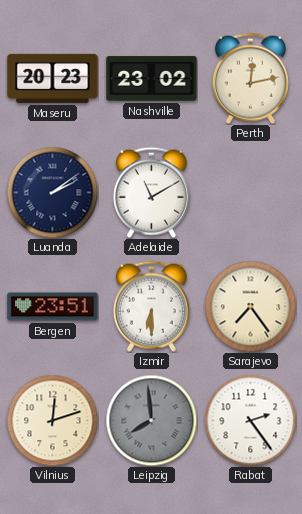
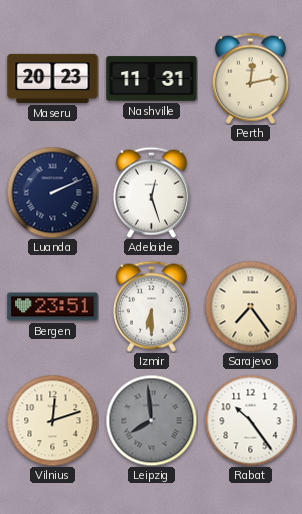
Nashville: 23:02 -> 11:31
Luanda: 2:09 -> 2:11
Adelaide: 11:10 -> 12:27
Rabat: 2:24 -> 10:24
